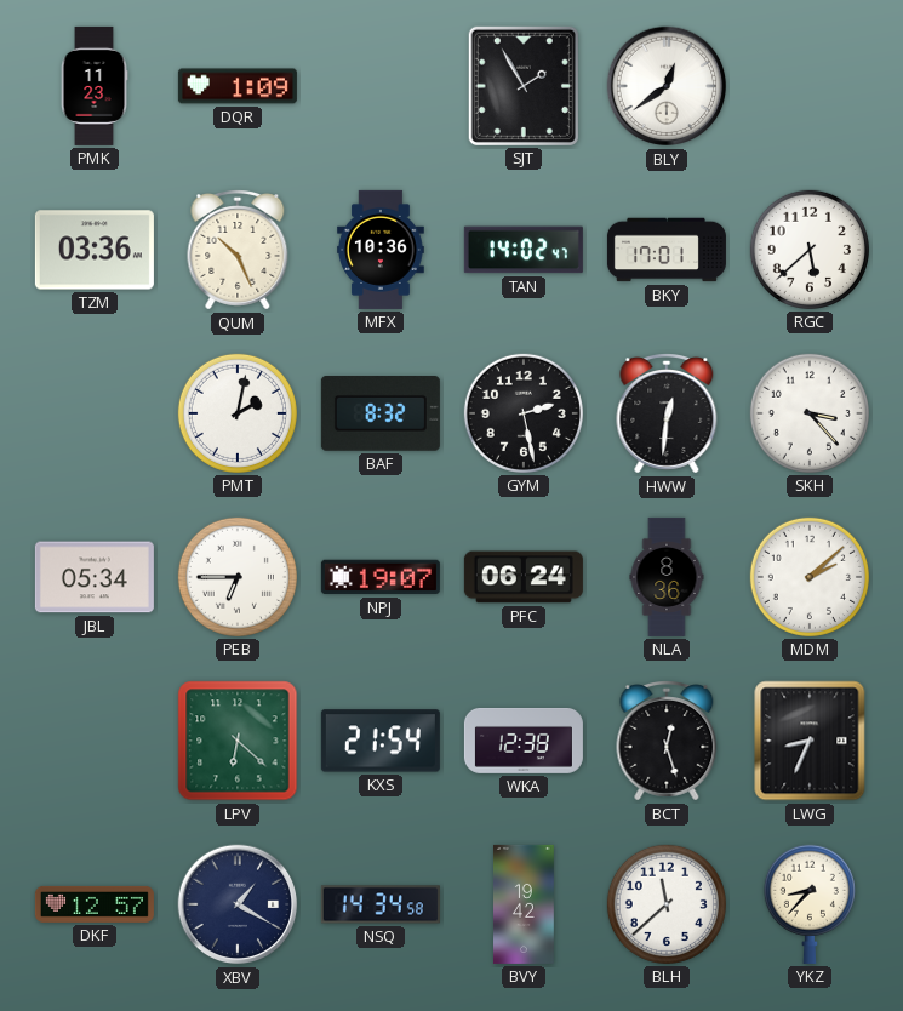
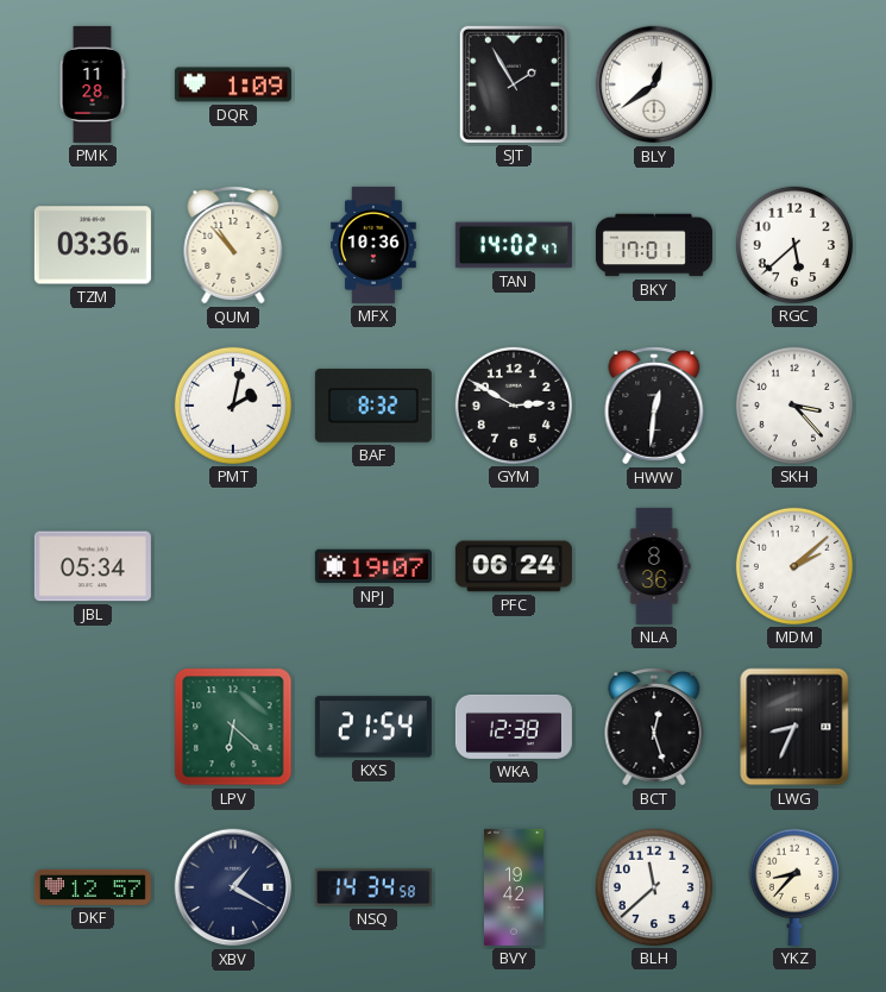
PMK: 11:23 -> 11:28
QUM: 10:26 -> 10:53
GYM: 2:28 -> 2:50
PEB: 6:45 -> none
